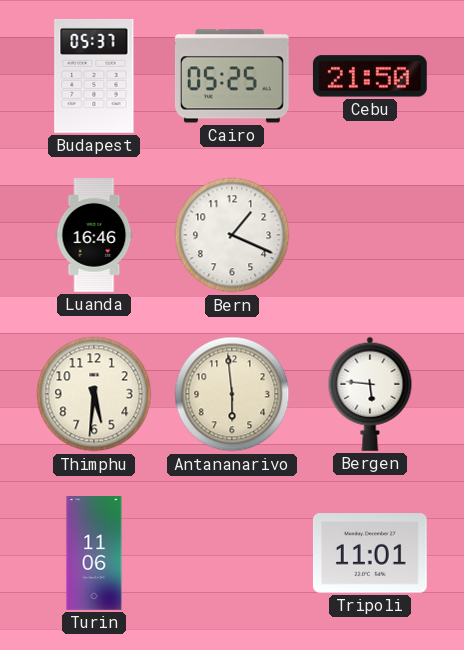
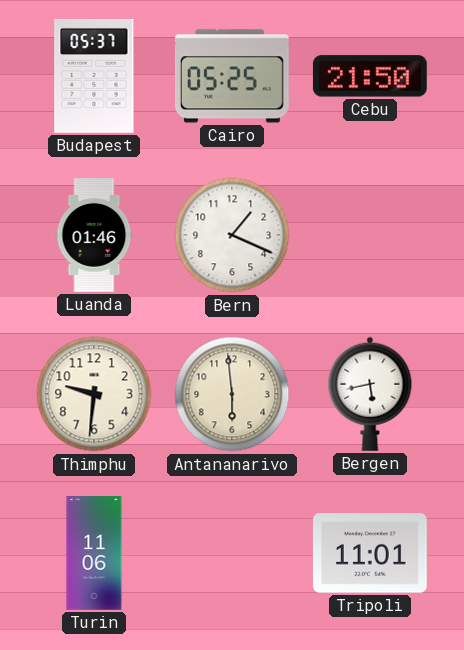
Luanda: 16:46 -> 01:46
Thimphu: 5:31 -> 9:31
Bergen: 5:46 -> 5:43
